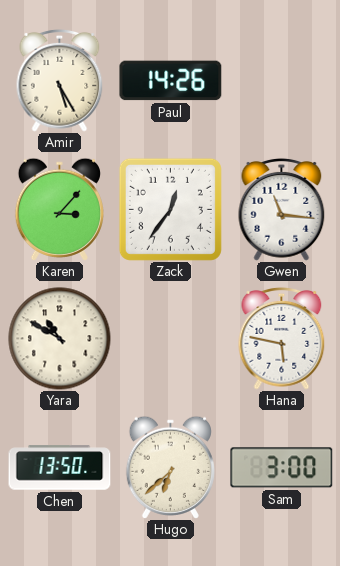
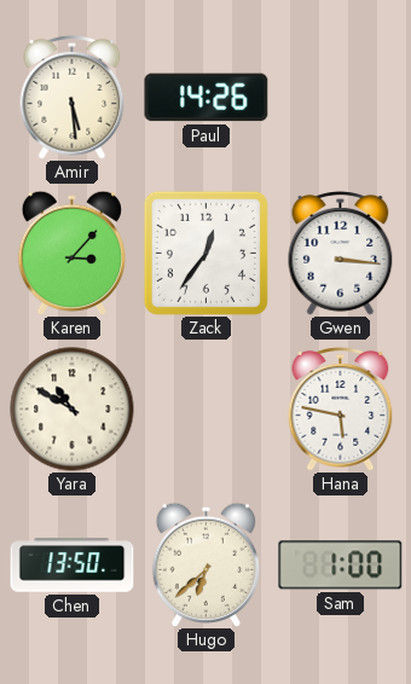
Amir: 5:25 -> 5:29
Gwen: 11:16 -> 3:16
Sam: 3:00 -> 1:00
